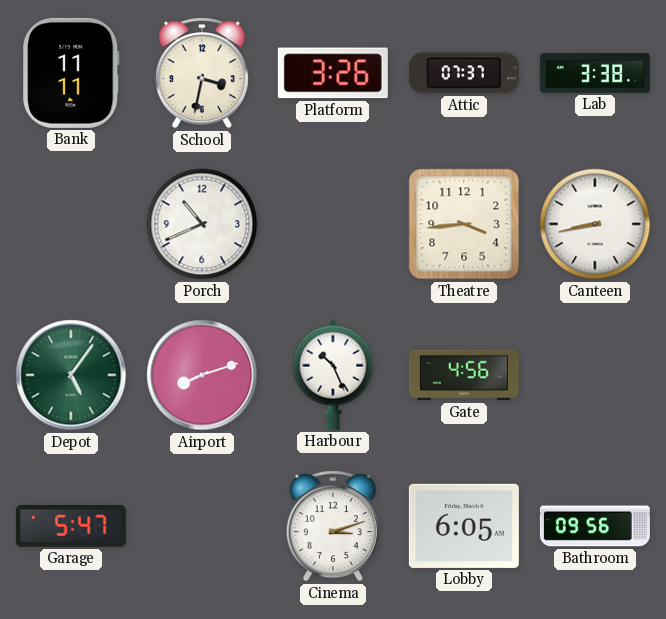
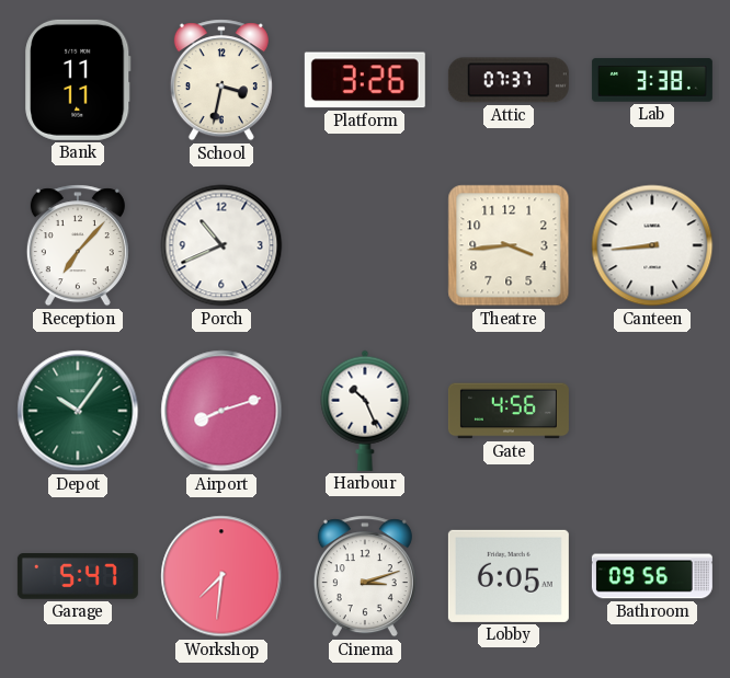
Reception: none -> 7:07
Canteen: 8:43 -> 8:44
Depot: 5:06 -> 10:06
Workshop: none -> 7:31
